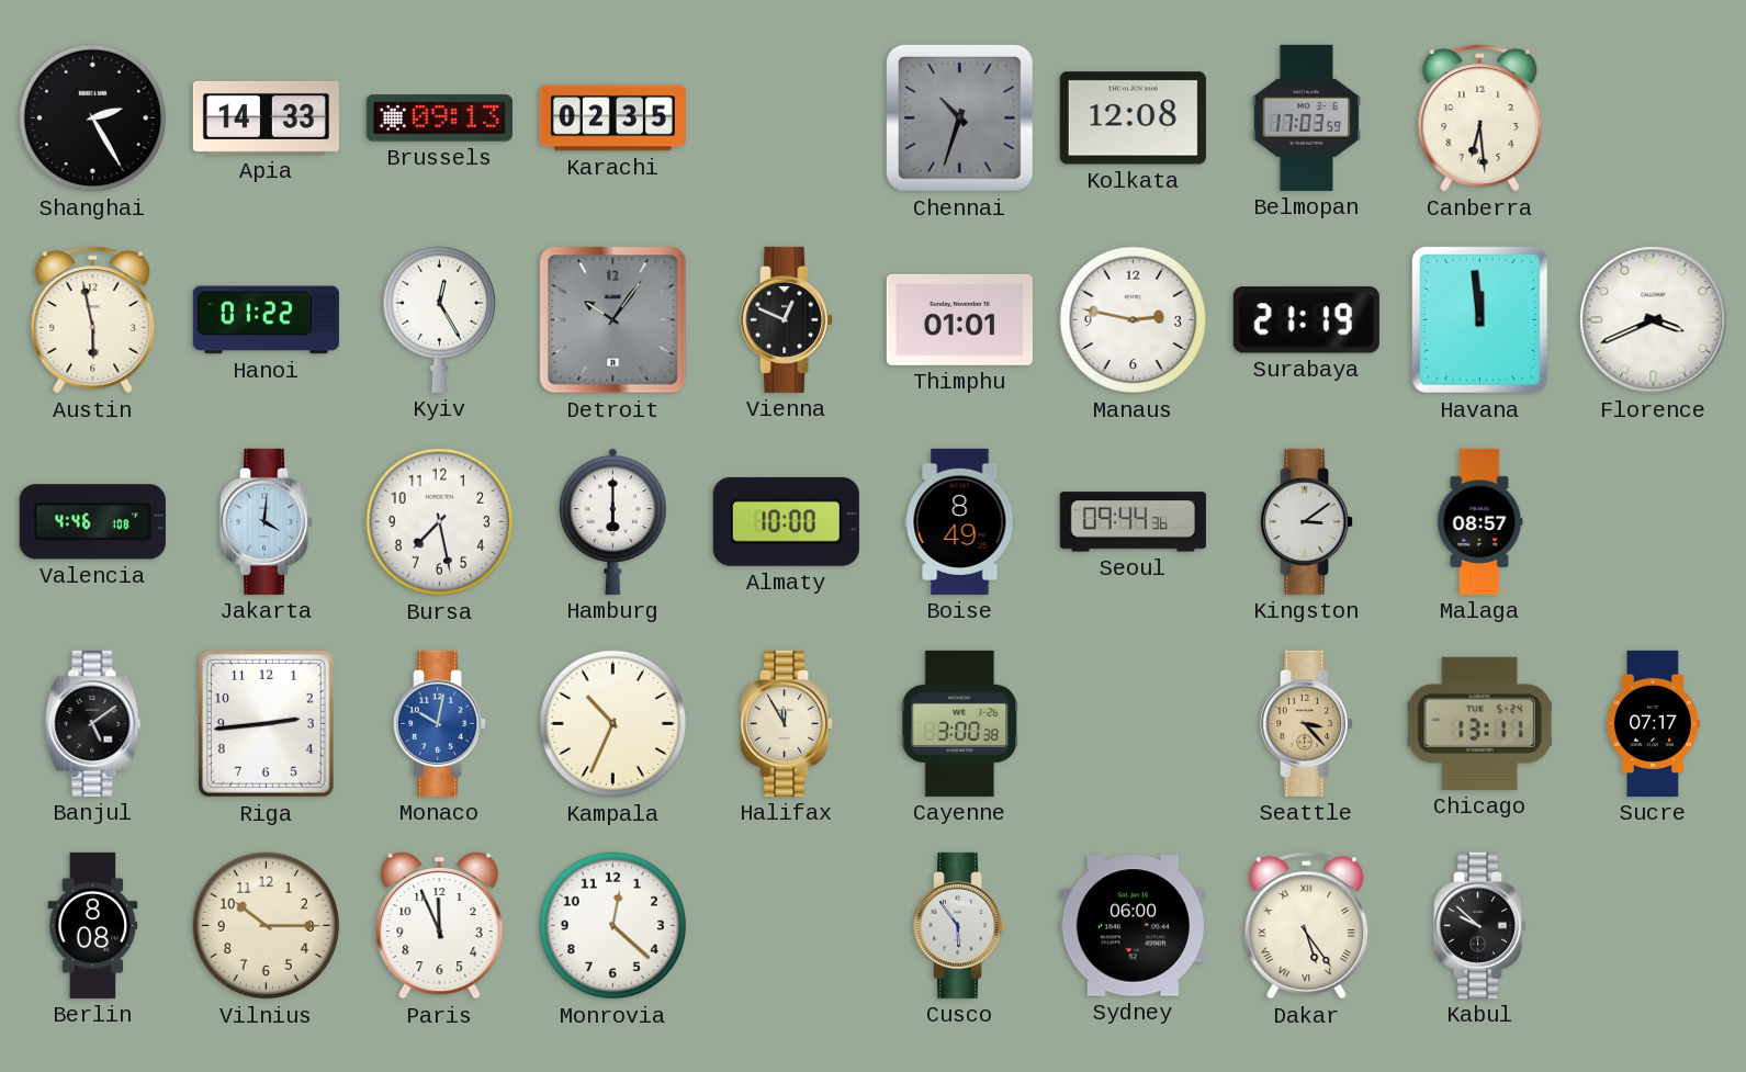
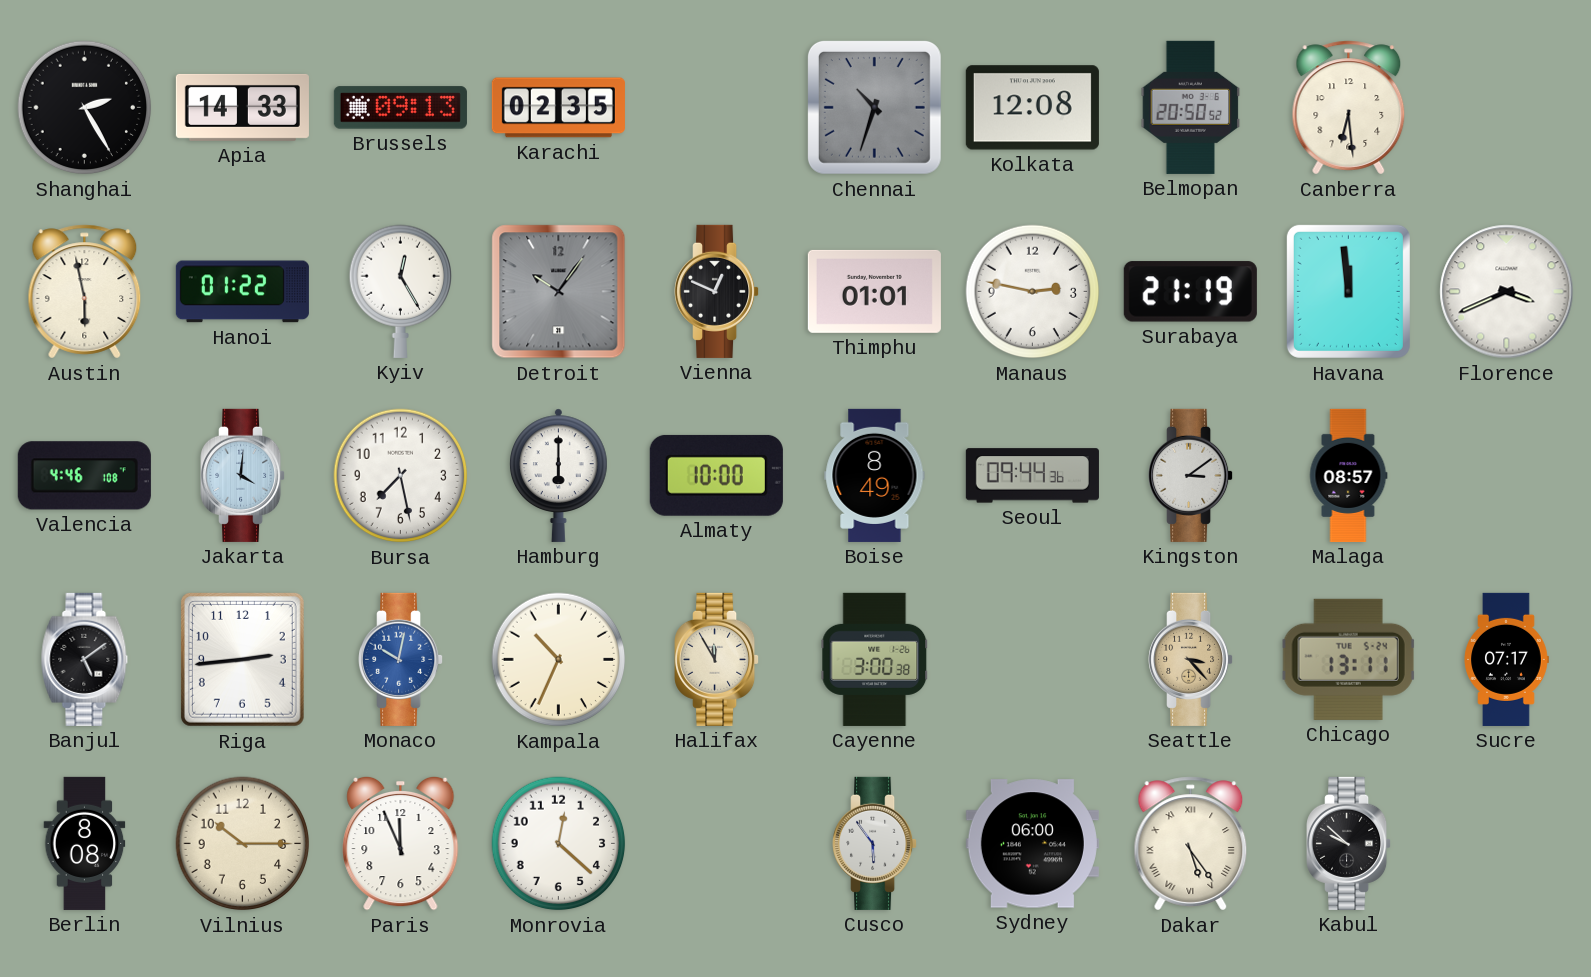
Belmopan: 17:03 -> 20:50
